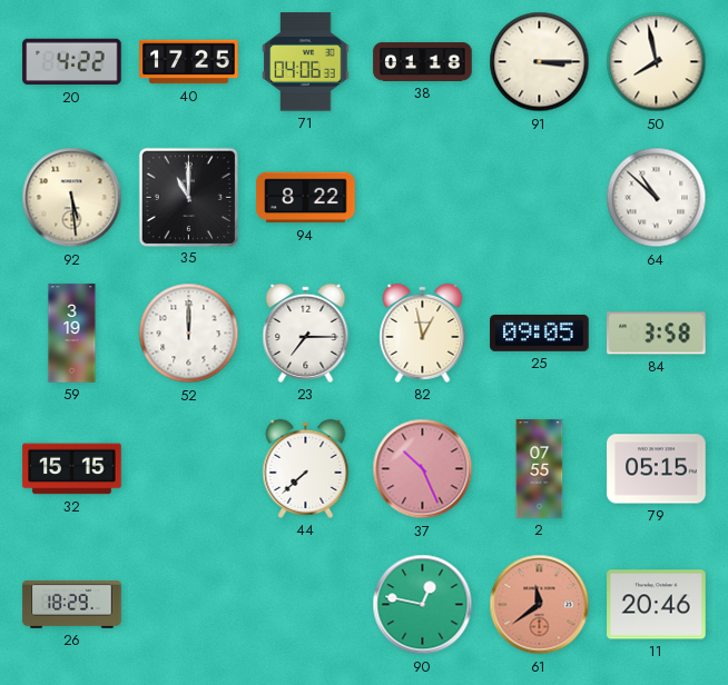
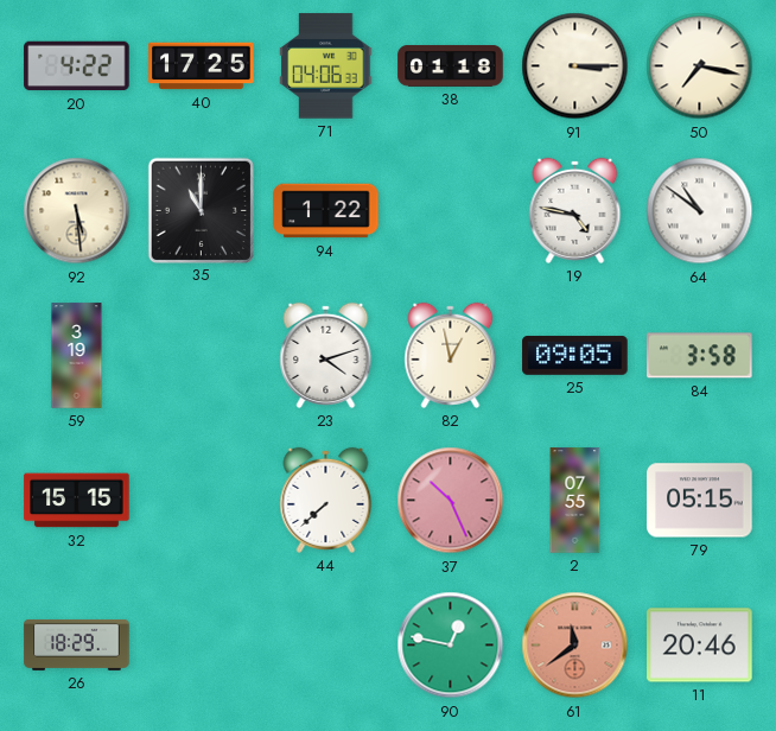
50: 7:58 -> 7:17
94: 8:22 -> 1:22
19: none -> 4:47
64: 10:52 -> 10:51
52: 12:00 -> none
23: 7:15 -> 4:12
